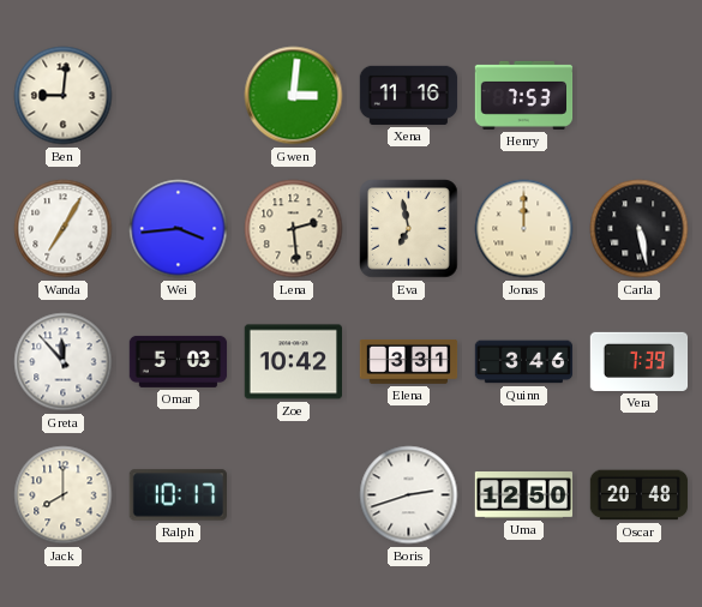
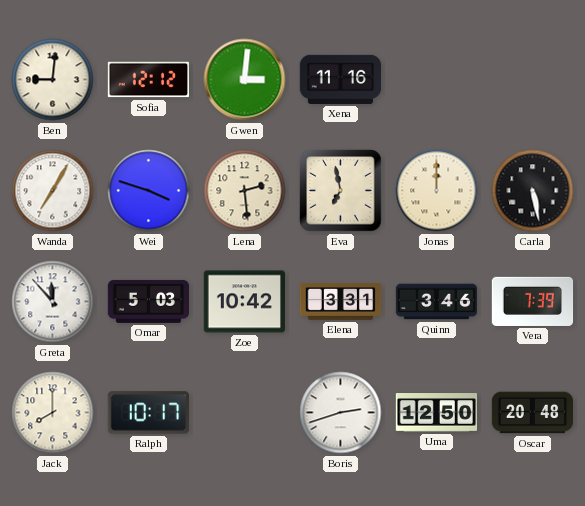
Sofia: none -> 12:12
Henry: 7:53 -> none
Wei: 3:44 -> 3:48
